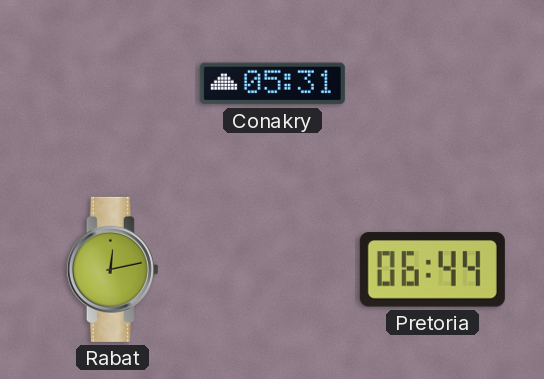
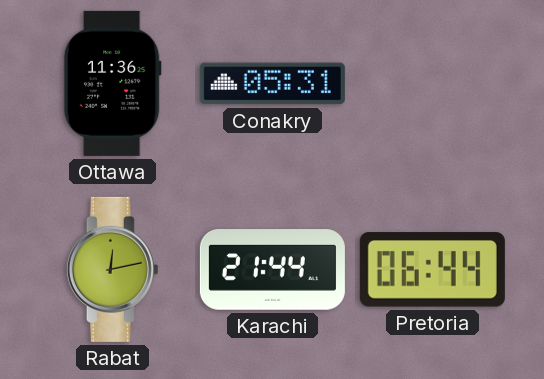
Ottawa: none -> 11:36
Karachi: none -> 21:44
